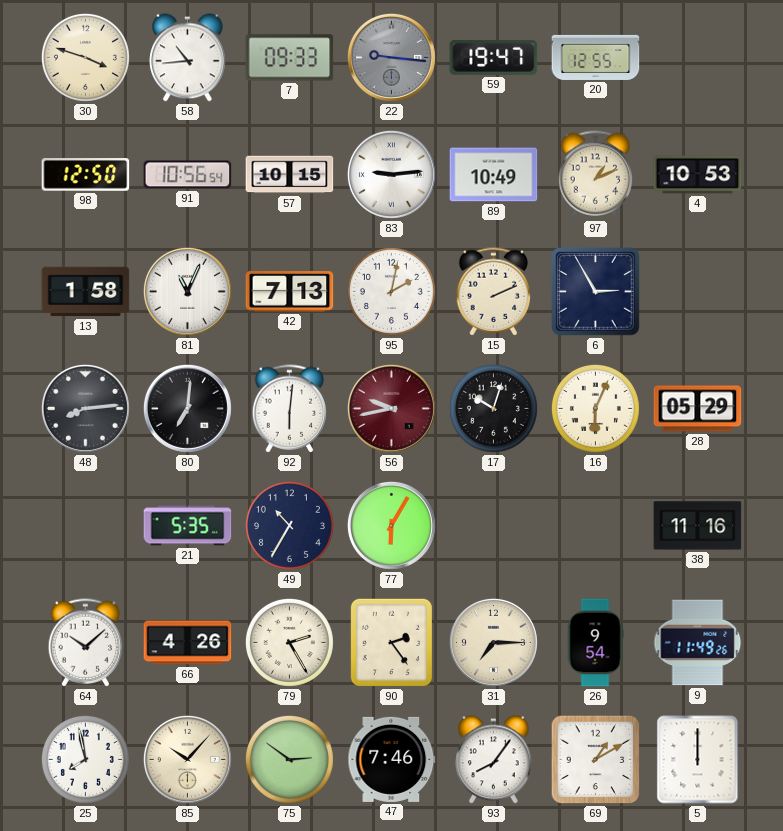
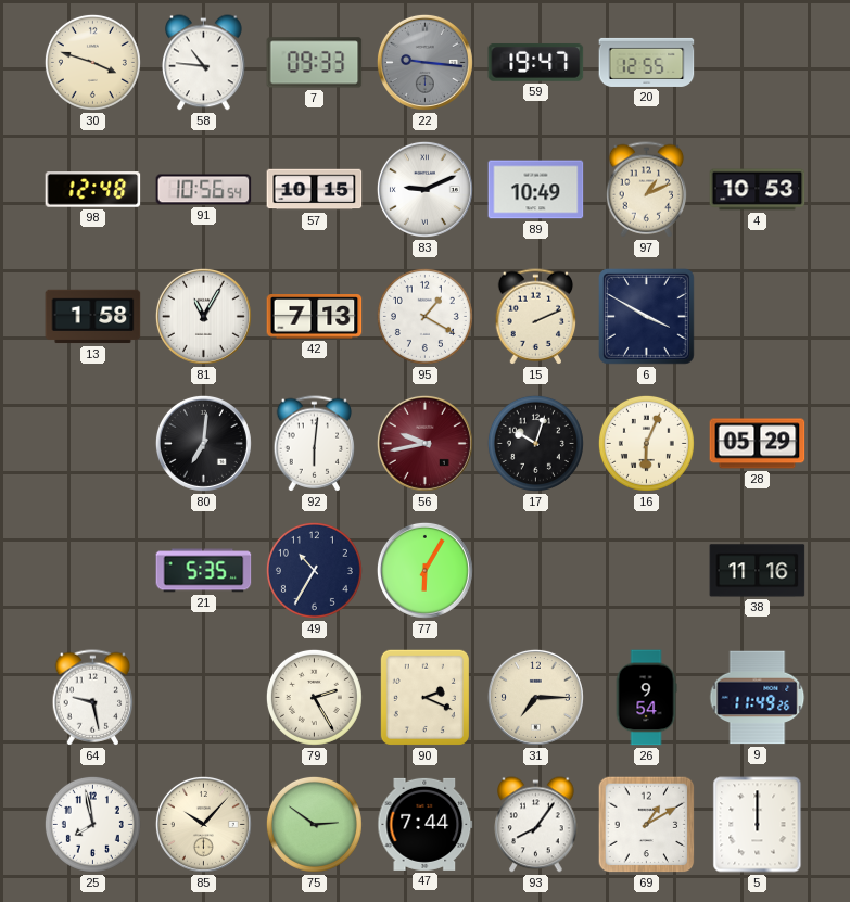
58: 10:44 -> 10:46
98: 12:50 -> 12:48
83: 9:14 -> 9:11
81: 11:04 -> 11:05
95: 2:02 -> 1:20
6: 2:55 -> 3:50
48: 8:14 -> none
64: 10:08 -> 9:28
66: 4:26 -> none
90: 2:24 -> 2:19
47: 7:46 -> 7:44
